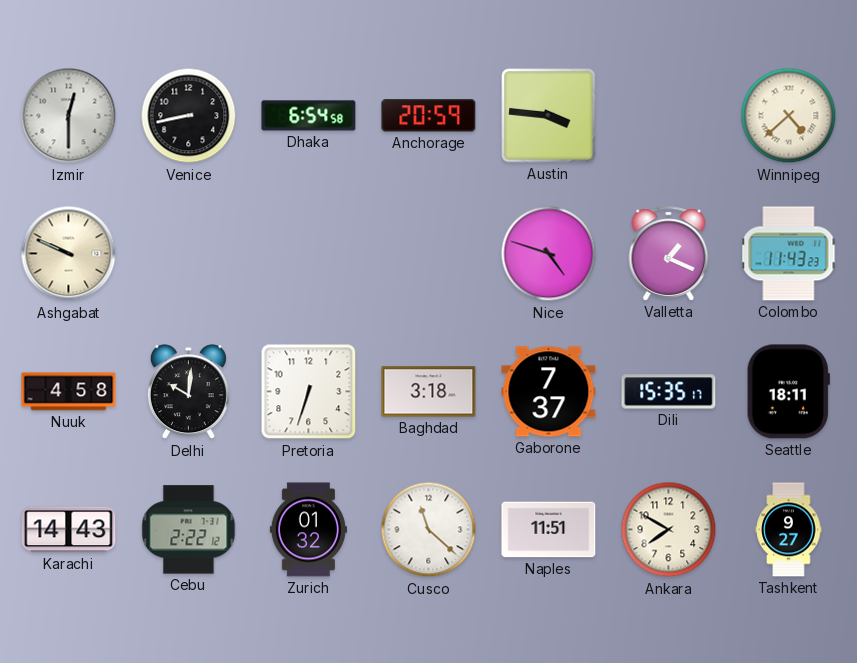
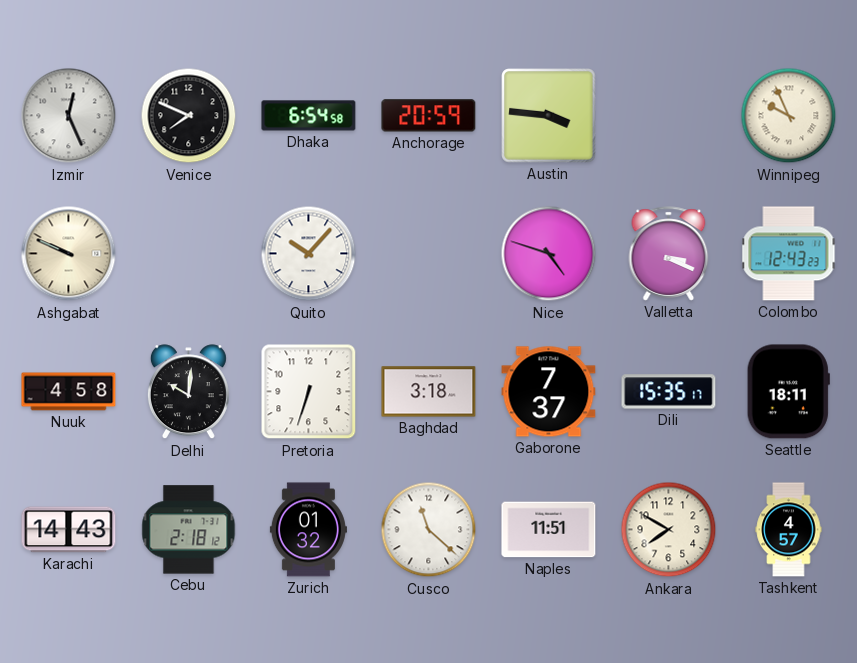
Izmir: 12:30 -> 12:26
Venice: 8:43 -> 7:49
Winnipeg: 4:38 -> 9:56
Quito: none -> 10:07
Valletta: 1:19 -> 3:19
Colombo: 11:43 -> 12:43
Cebu: 2:22 -> 2:18
Tashkent: 9:27 -> 4:57
